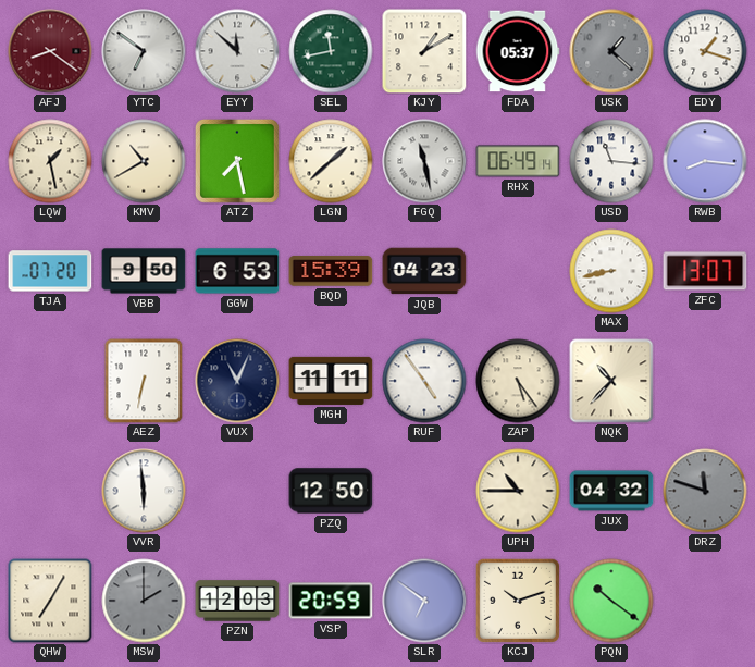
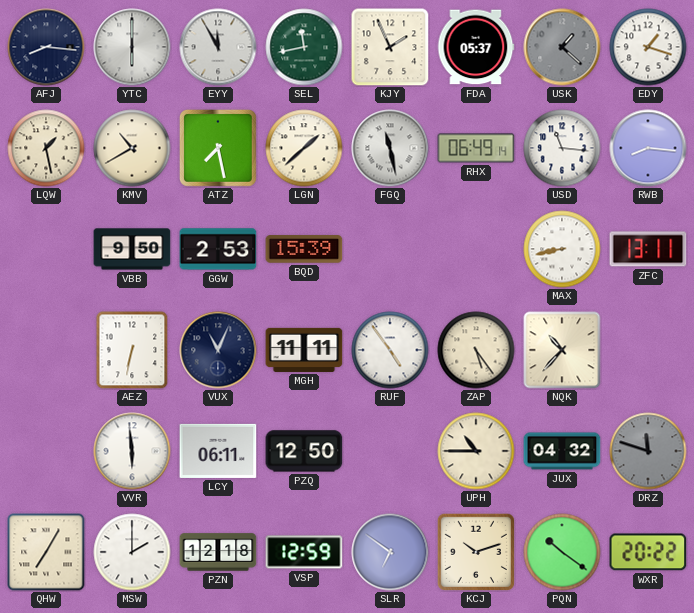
AFJ: 8:21 -> 8:16
AFJ dial: burgundy -> navy
YTC: 6:51 -> 6:00
EYY: 11:52 -> 11:55
KJY: 1:10 -> 1:56
TJA: 07:20 -> none
GGW: 6:53 -> 2:53
JQB: 04:23 -> none
ZFC: 13:07 -> 13:11
LCY: none -> 06:11
MSW dial: grey -> white
PZN: 12:03 -> 12:18
VSP: 20:59 -> 12:59
WXR: none -> 20:22
